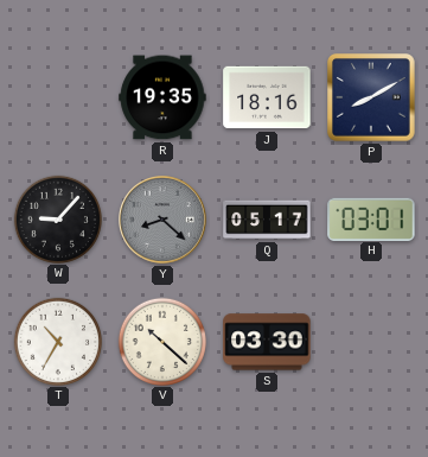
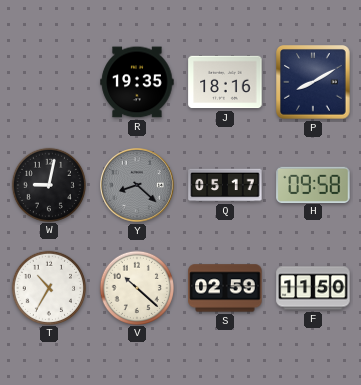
W: 9:07 -> 9:02
H: 03:01 -> 09:58
S: 03:30 -> 02:59
F: none -> 11:50
